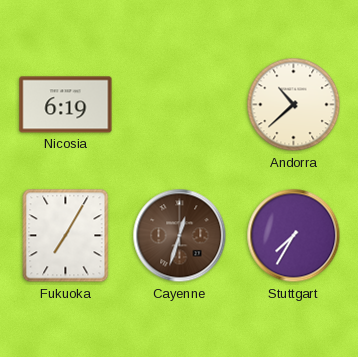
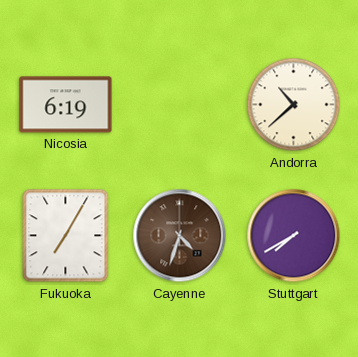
Cayenne: 12:33 -> 4:33
Stuttgart: 7:35 -> 7:40
